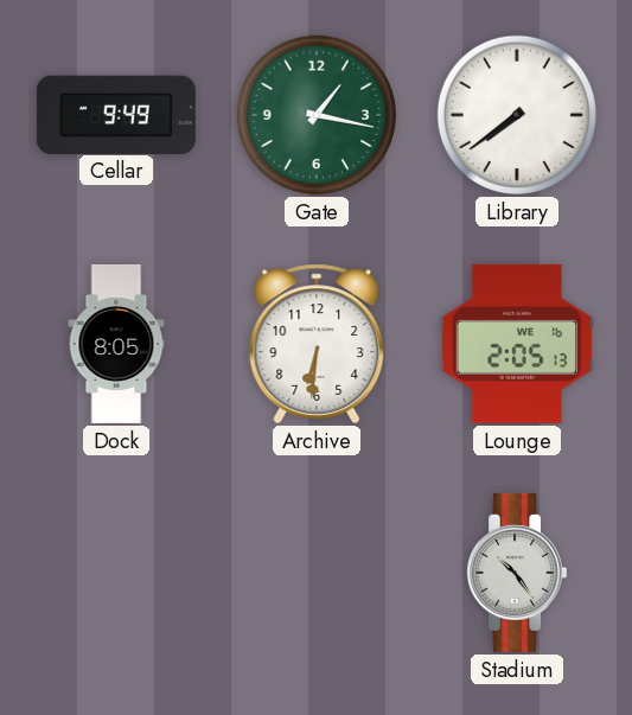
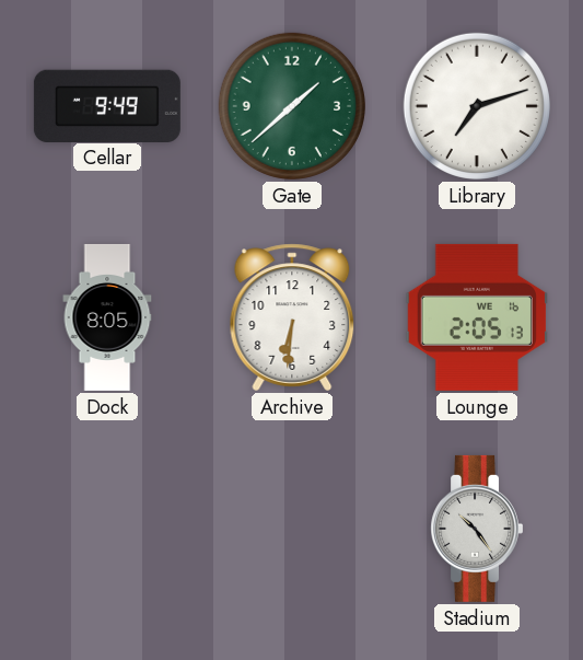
Gate: 1:17 -> 1:38
Library: 7:39 -> 7:12
